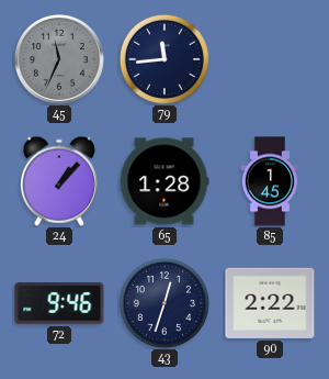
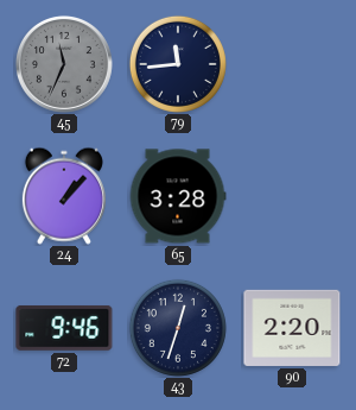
65: 1:28 -> 3:28
85: 1:45 -> none
90: 2:22 -> 2:20
